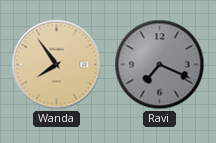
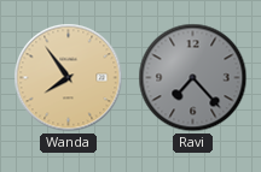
Ravi: 7:19 -> 7:23
